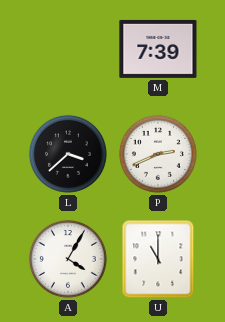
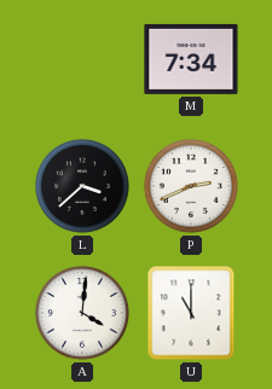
M: 7:39 -> 7:34
A: 4:05 -> 4:01
